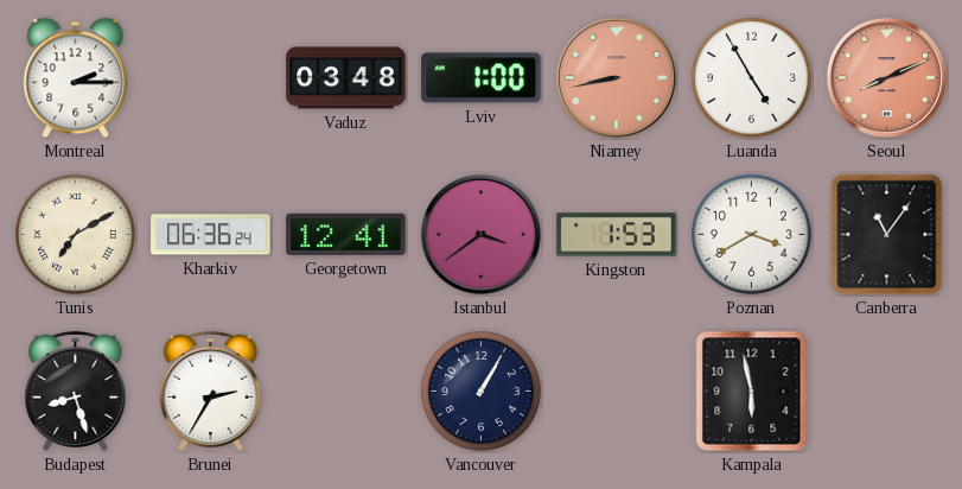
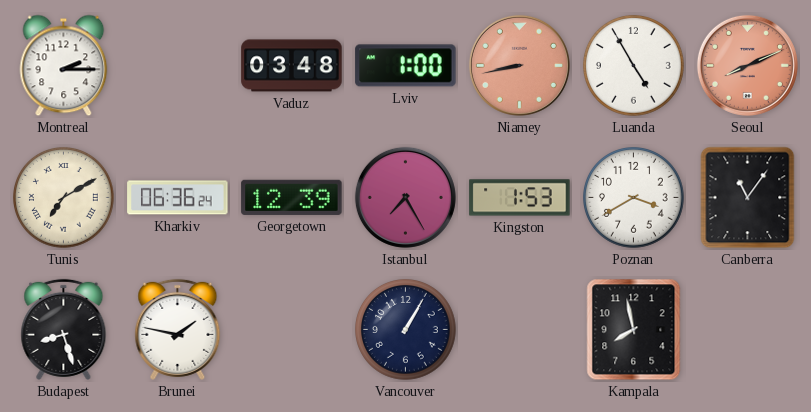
Georgetown: 12:41 -> 12:39
Istanbul: 3:39 -> 7:25
Brunei: 2:35 -> 1:47
Kampala: 5:58 -> 7:58
